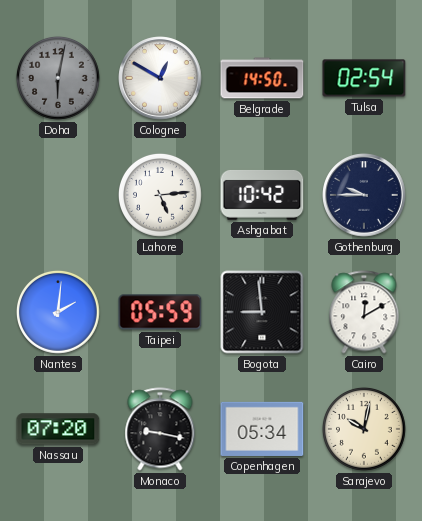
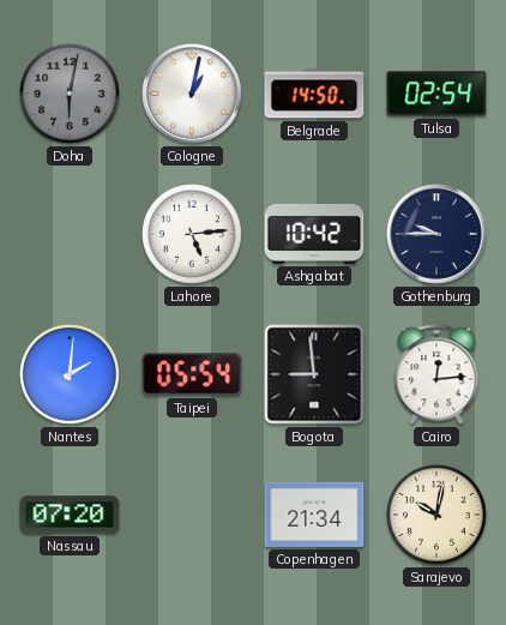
Cologne: 12:50 -> 1:02
Taipei: 05:59 -> 05:54
Cairo: 12:10 -> 12:14
Monaco: 9:17 -> none
Copenhagen: 05:34 -> 21:34
